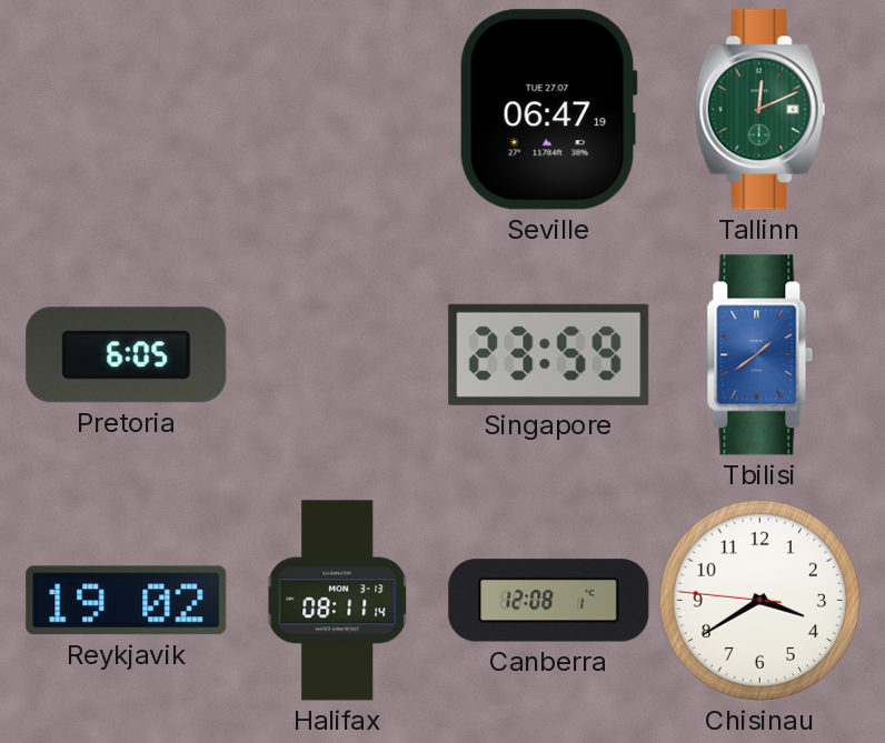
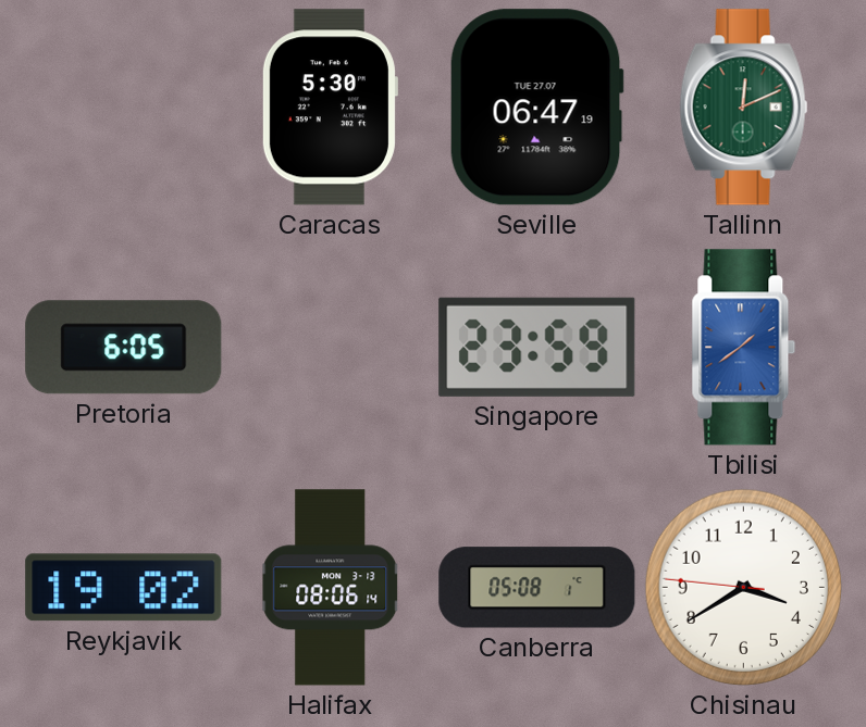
Caracas: none -> 5:30
Halifax: 08:11 -> 08:06
Canberra: 12:08 -> 05:08
